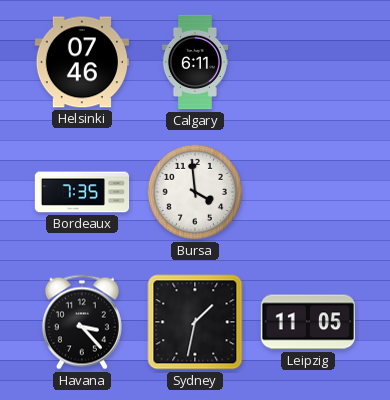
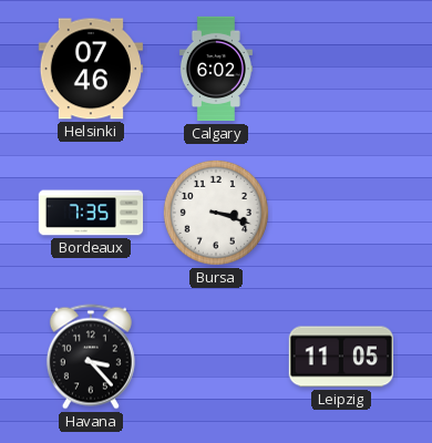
Calgary: 6:11 -> 6:02
Bursa: 3:59 -> 3:18
Sydney: 1:32 -> none
